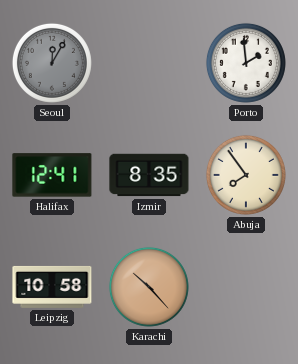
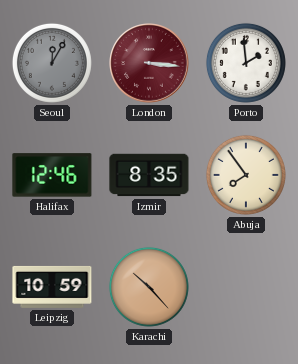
London: none -> 3:16
Halifax: 12:41 -> 12:46
Leipzig: 10:58 -> 10:59
